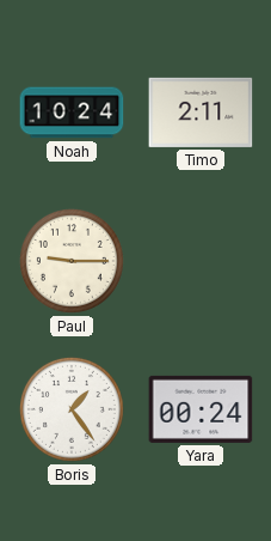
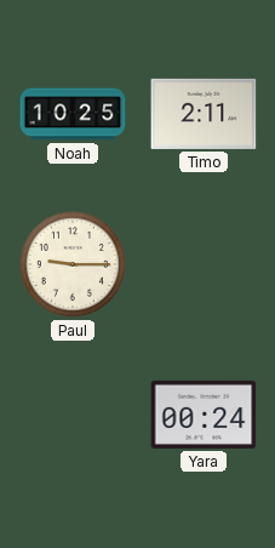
Noah: 10:24 -> 10:25
Boris: 1:24 -> none
